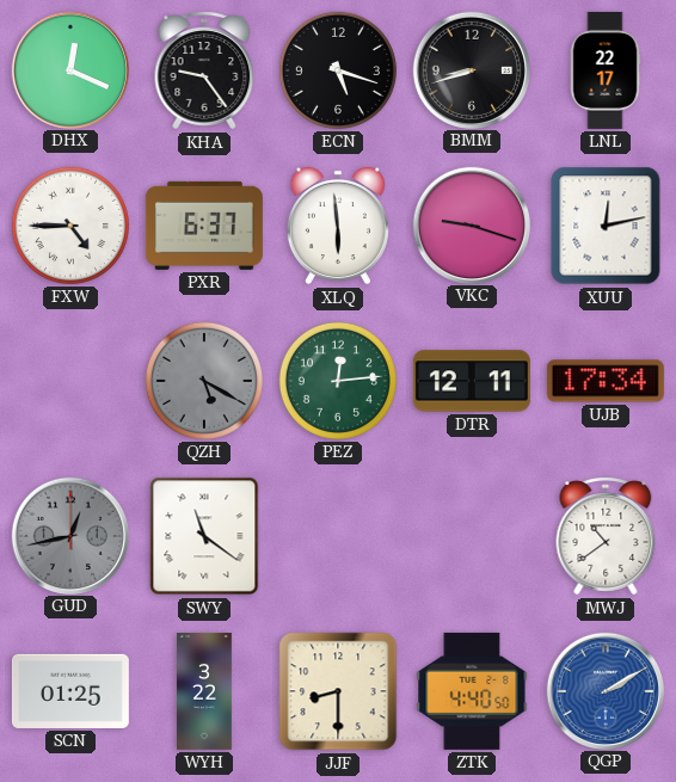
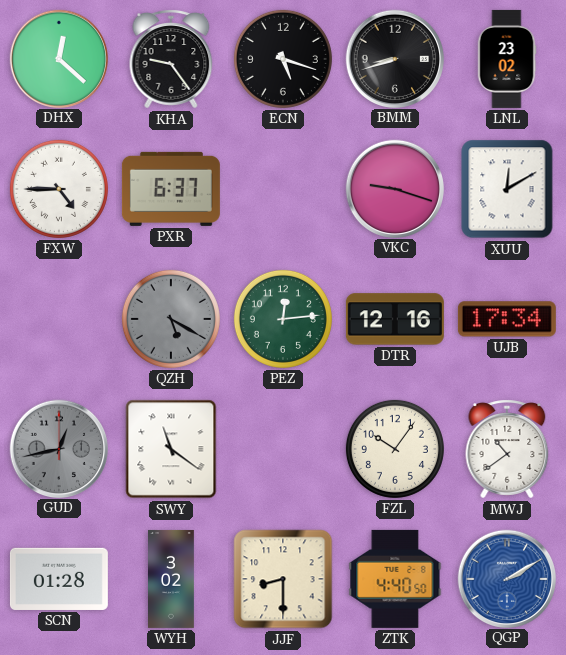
DHX: 12:19 -> 12:22
LNL: 22:17 -> 23:02
XLQ: 5:59 -> none
XUU: 12:13 -> 12:10
DTR: 12:11 -> 12:16
FZL: none -> 10:06
SCN: 01:25 -> 01:28
WYH: 3:22 -> 3:02
